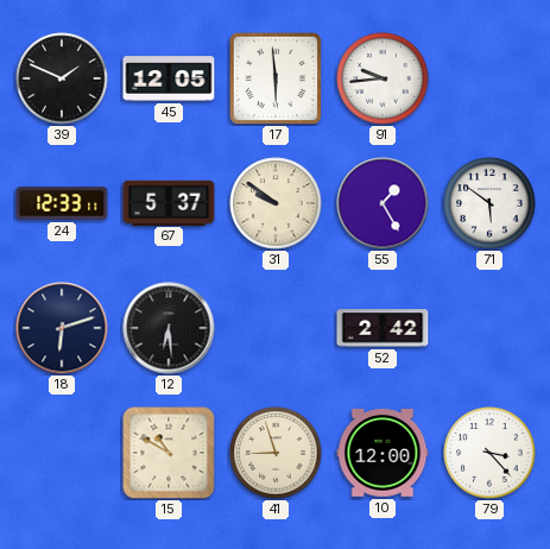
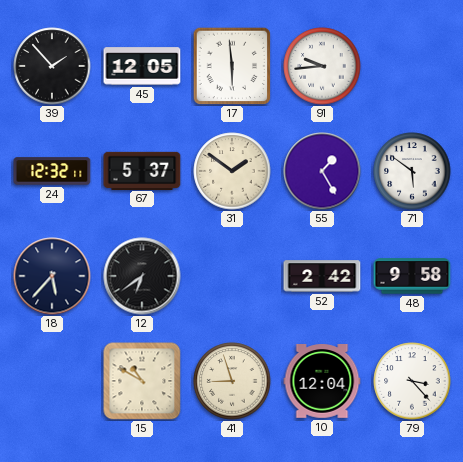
39: 1:49 -> 1:53
24: 12:33 -> 12:32
31: 9:51 -> 1:51
18: 6:12 -> 5:37
12: 6:29 -> 6:39
48: none -> 9:58
10: 12:00 -> 12:04
